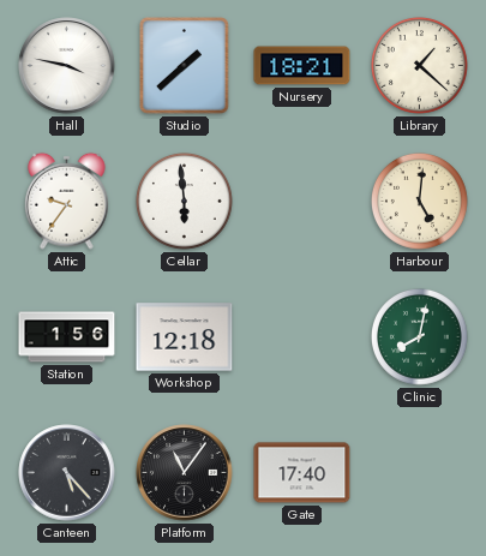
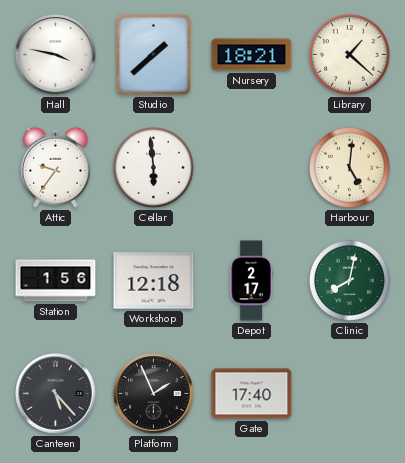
Depot: none -> 2:17
Platform: 11:06 -> 1:56
